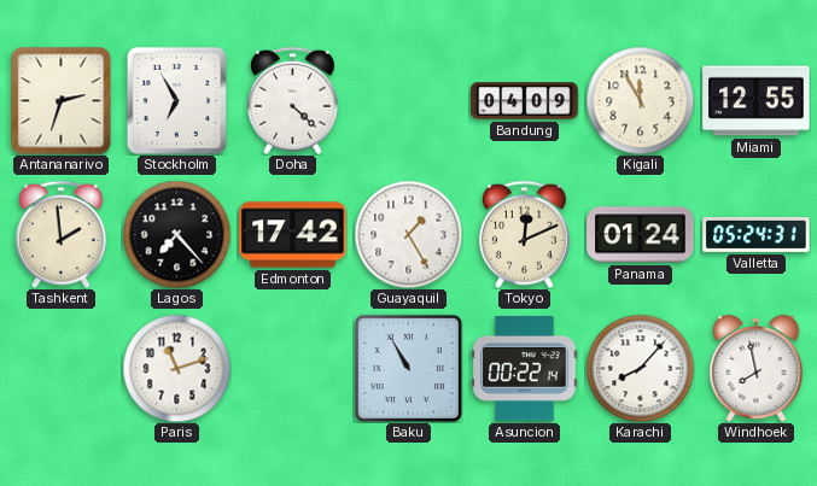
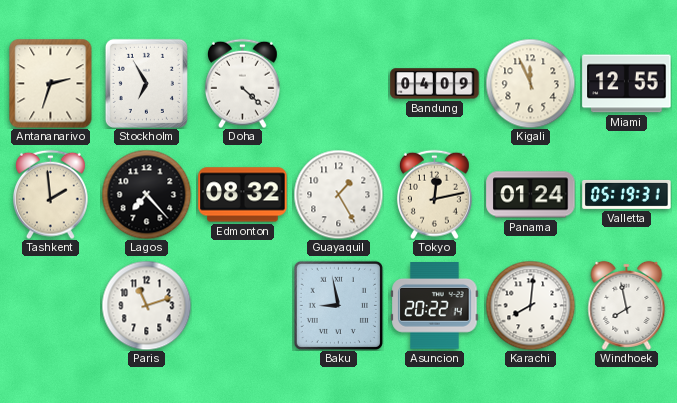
Kigali: 11:55 -> 11:56
Edmonton: 17:42 -> 08:32
Tokyo: 12:11 -> 12:13
Valletta: 05:24 -> 05:19
Baku: 10:55 -> 8:58
Asuncion: 00:22 -> 20:22
Karachi: 8:07 -> 8:01
